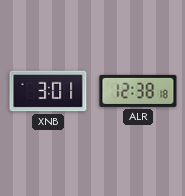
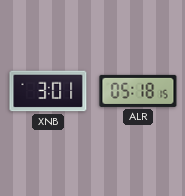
ALR: 12:38 -> 05:18
